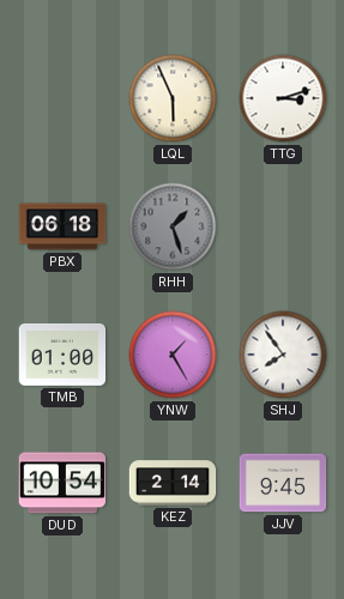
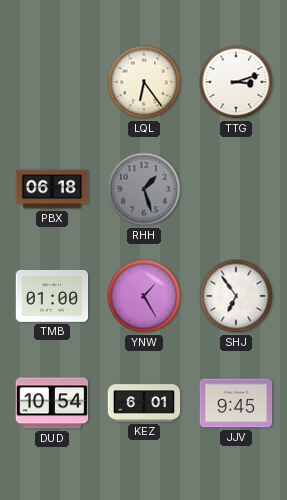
LQL: 5:56 -> 6:24
SHJ: 7:54 -> 6:54
KEZ: 2:14 -> 6:01
